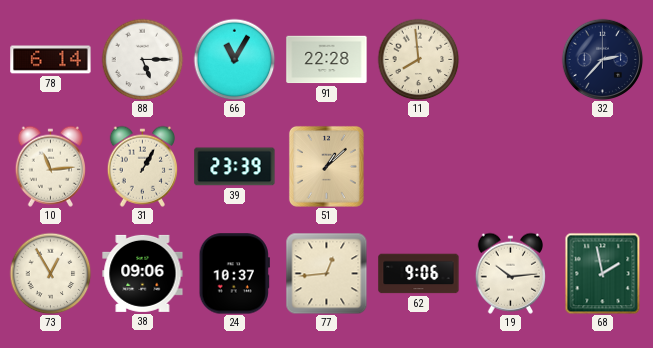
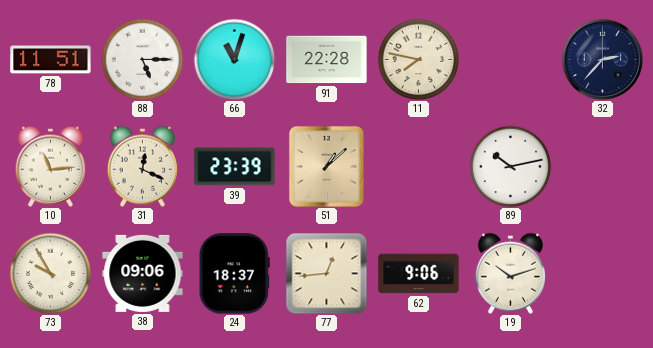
78: 6:14 -> 11:51
66: 11:05 -> 11:03
11: 7:59 -> 7:47
31: 1:05 -> 12:19
89: none -> 10:13
73: 12:55 -> 9:55
24: 10:37 -> 18:37
19: 10:14 -> 10:12
68: 1:58 -> none
